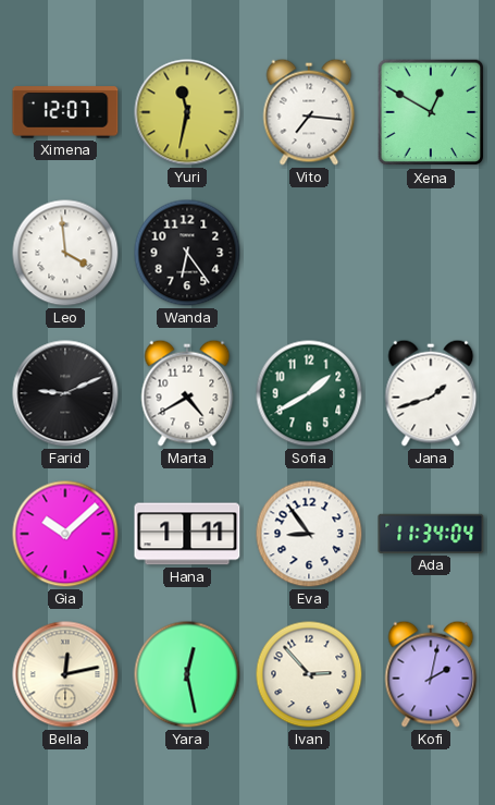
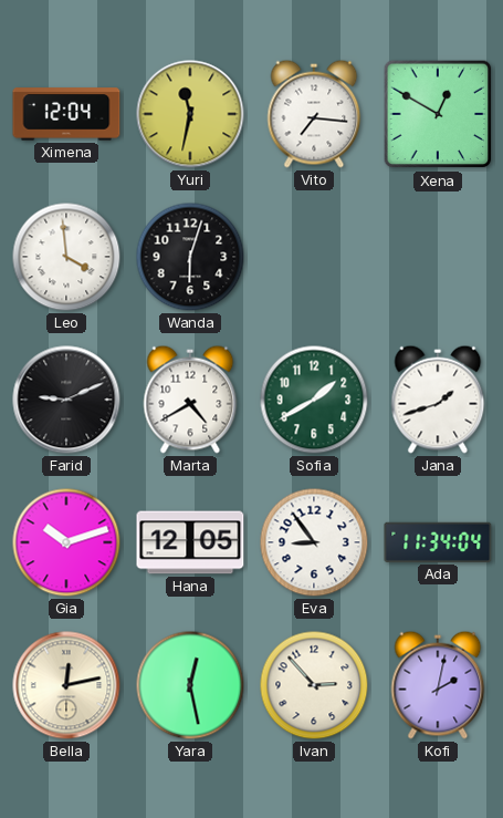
Ximena: 12:07 -> 12:04
Wanda: 6:24 -> 6:03
Gia: 10:08 -> 10:12
Hana: 1:11 -> 12:05
